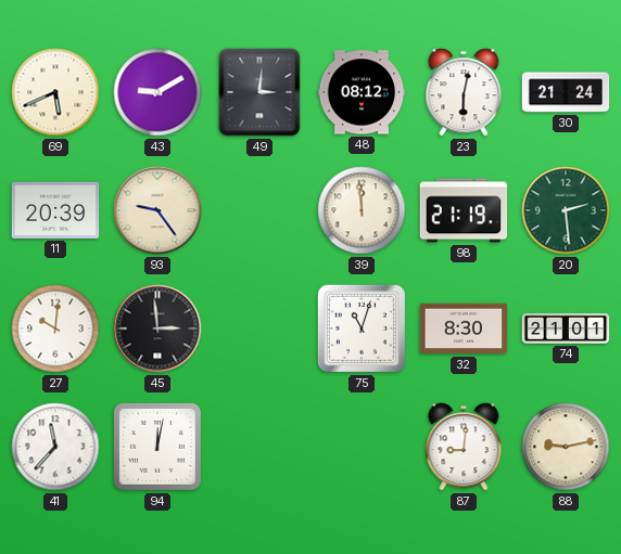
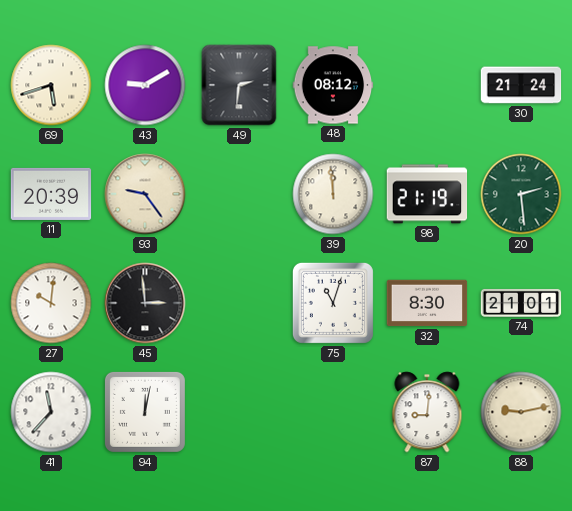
69: 5:41 -> 5:42
49: 3:01 -> 2:31
23: 6:02 -> none
